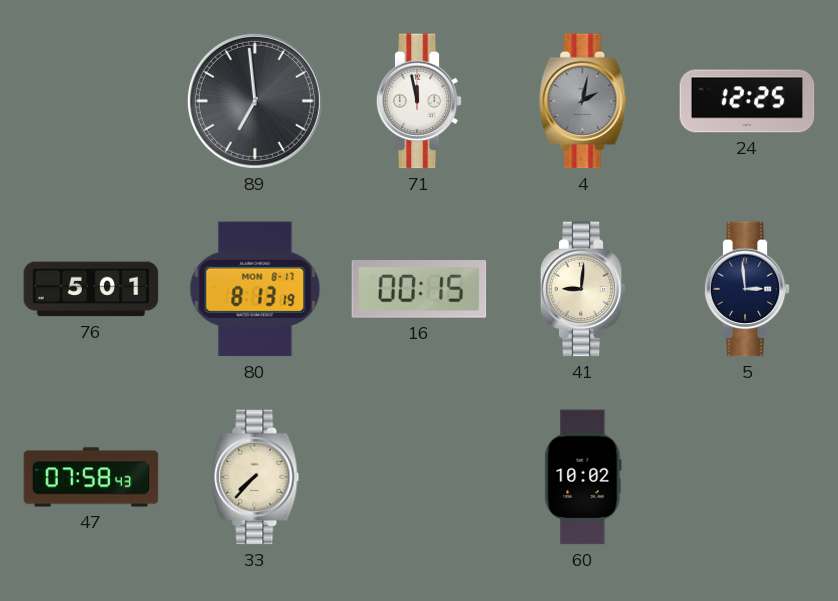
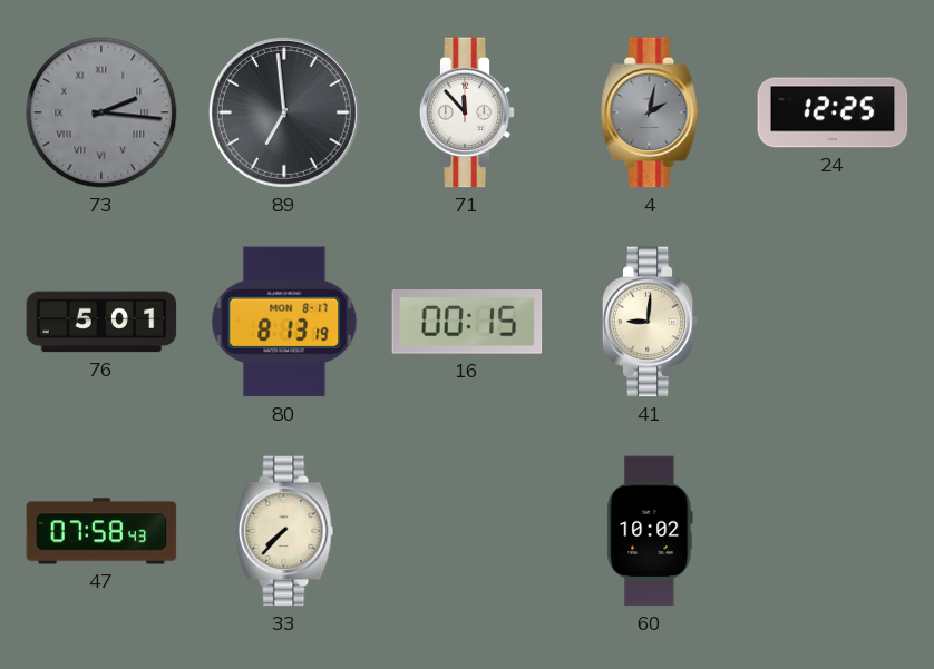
73: none -> 2:16
71: 11:58 -> 11:53
5: 2:59 -> none
